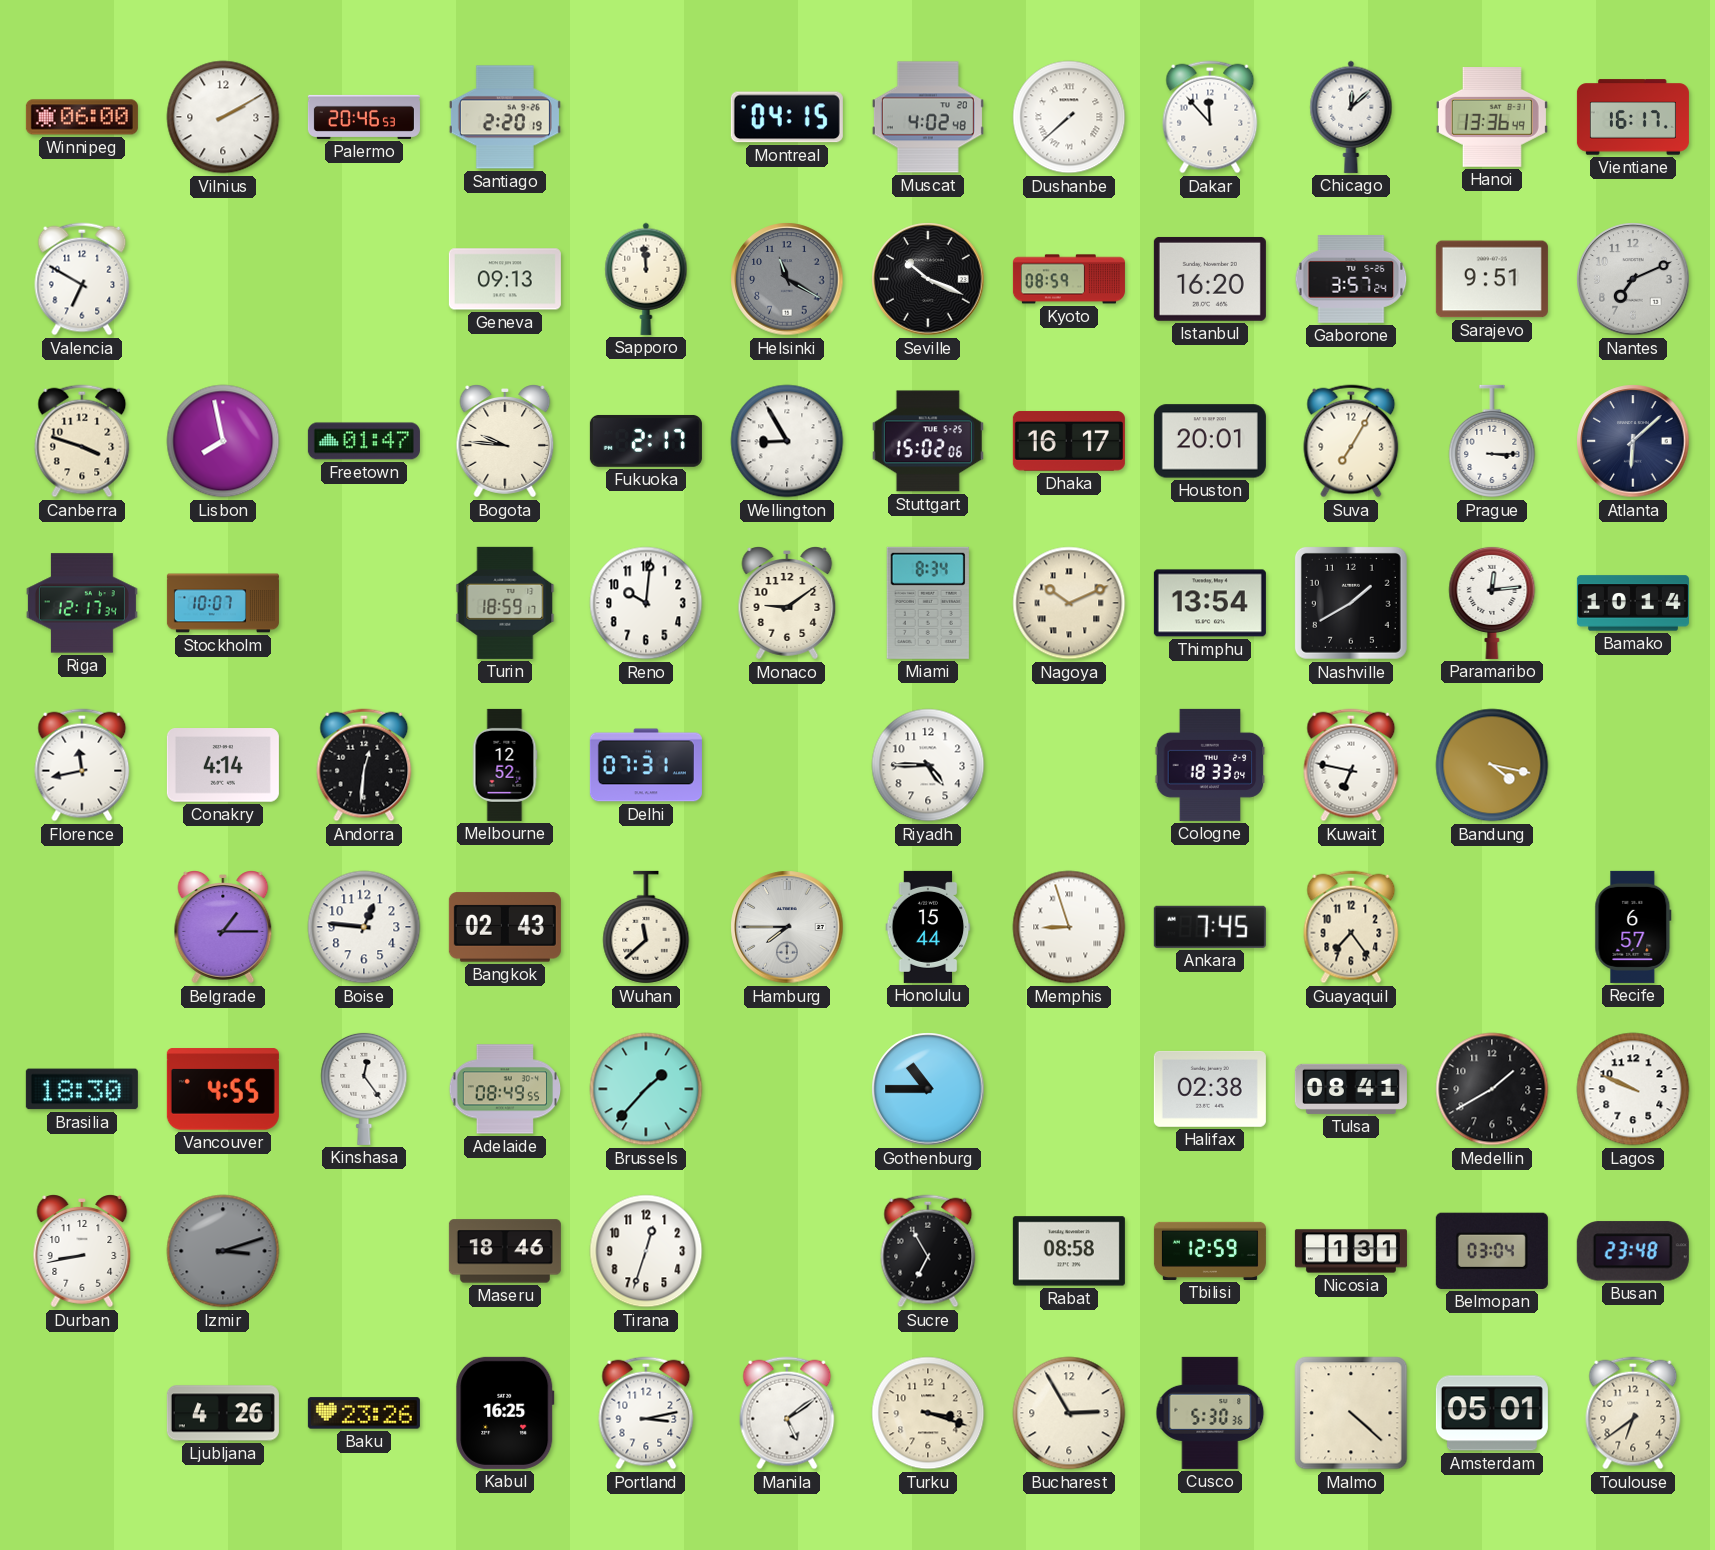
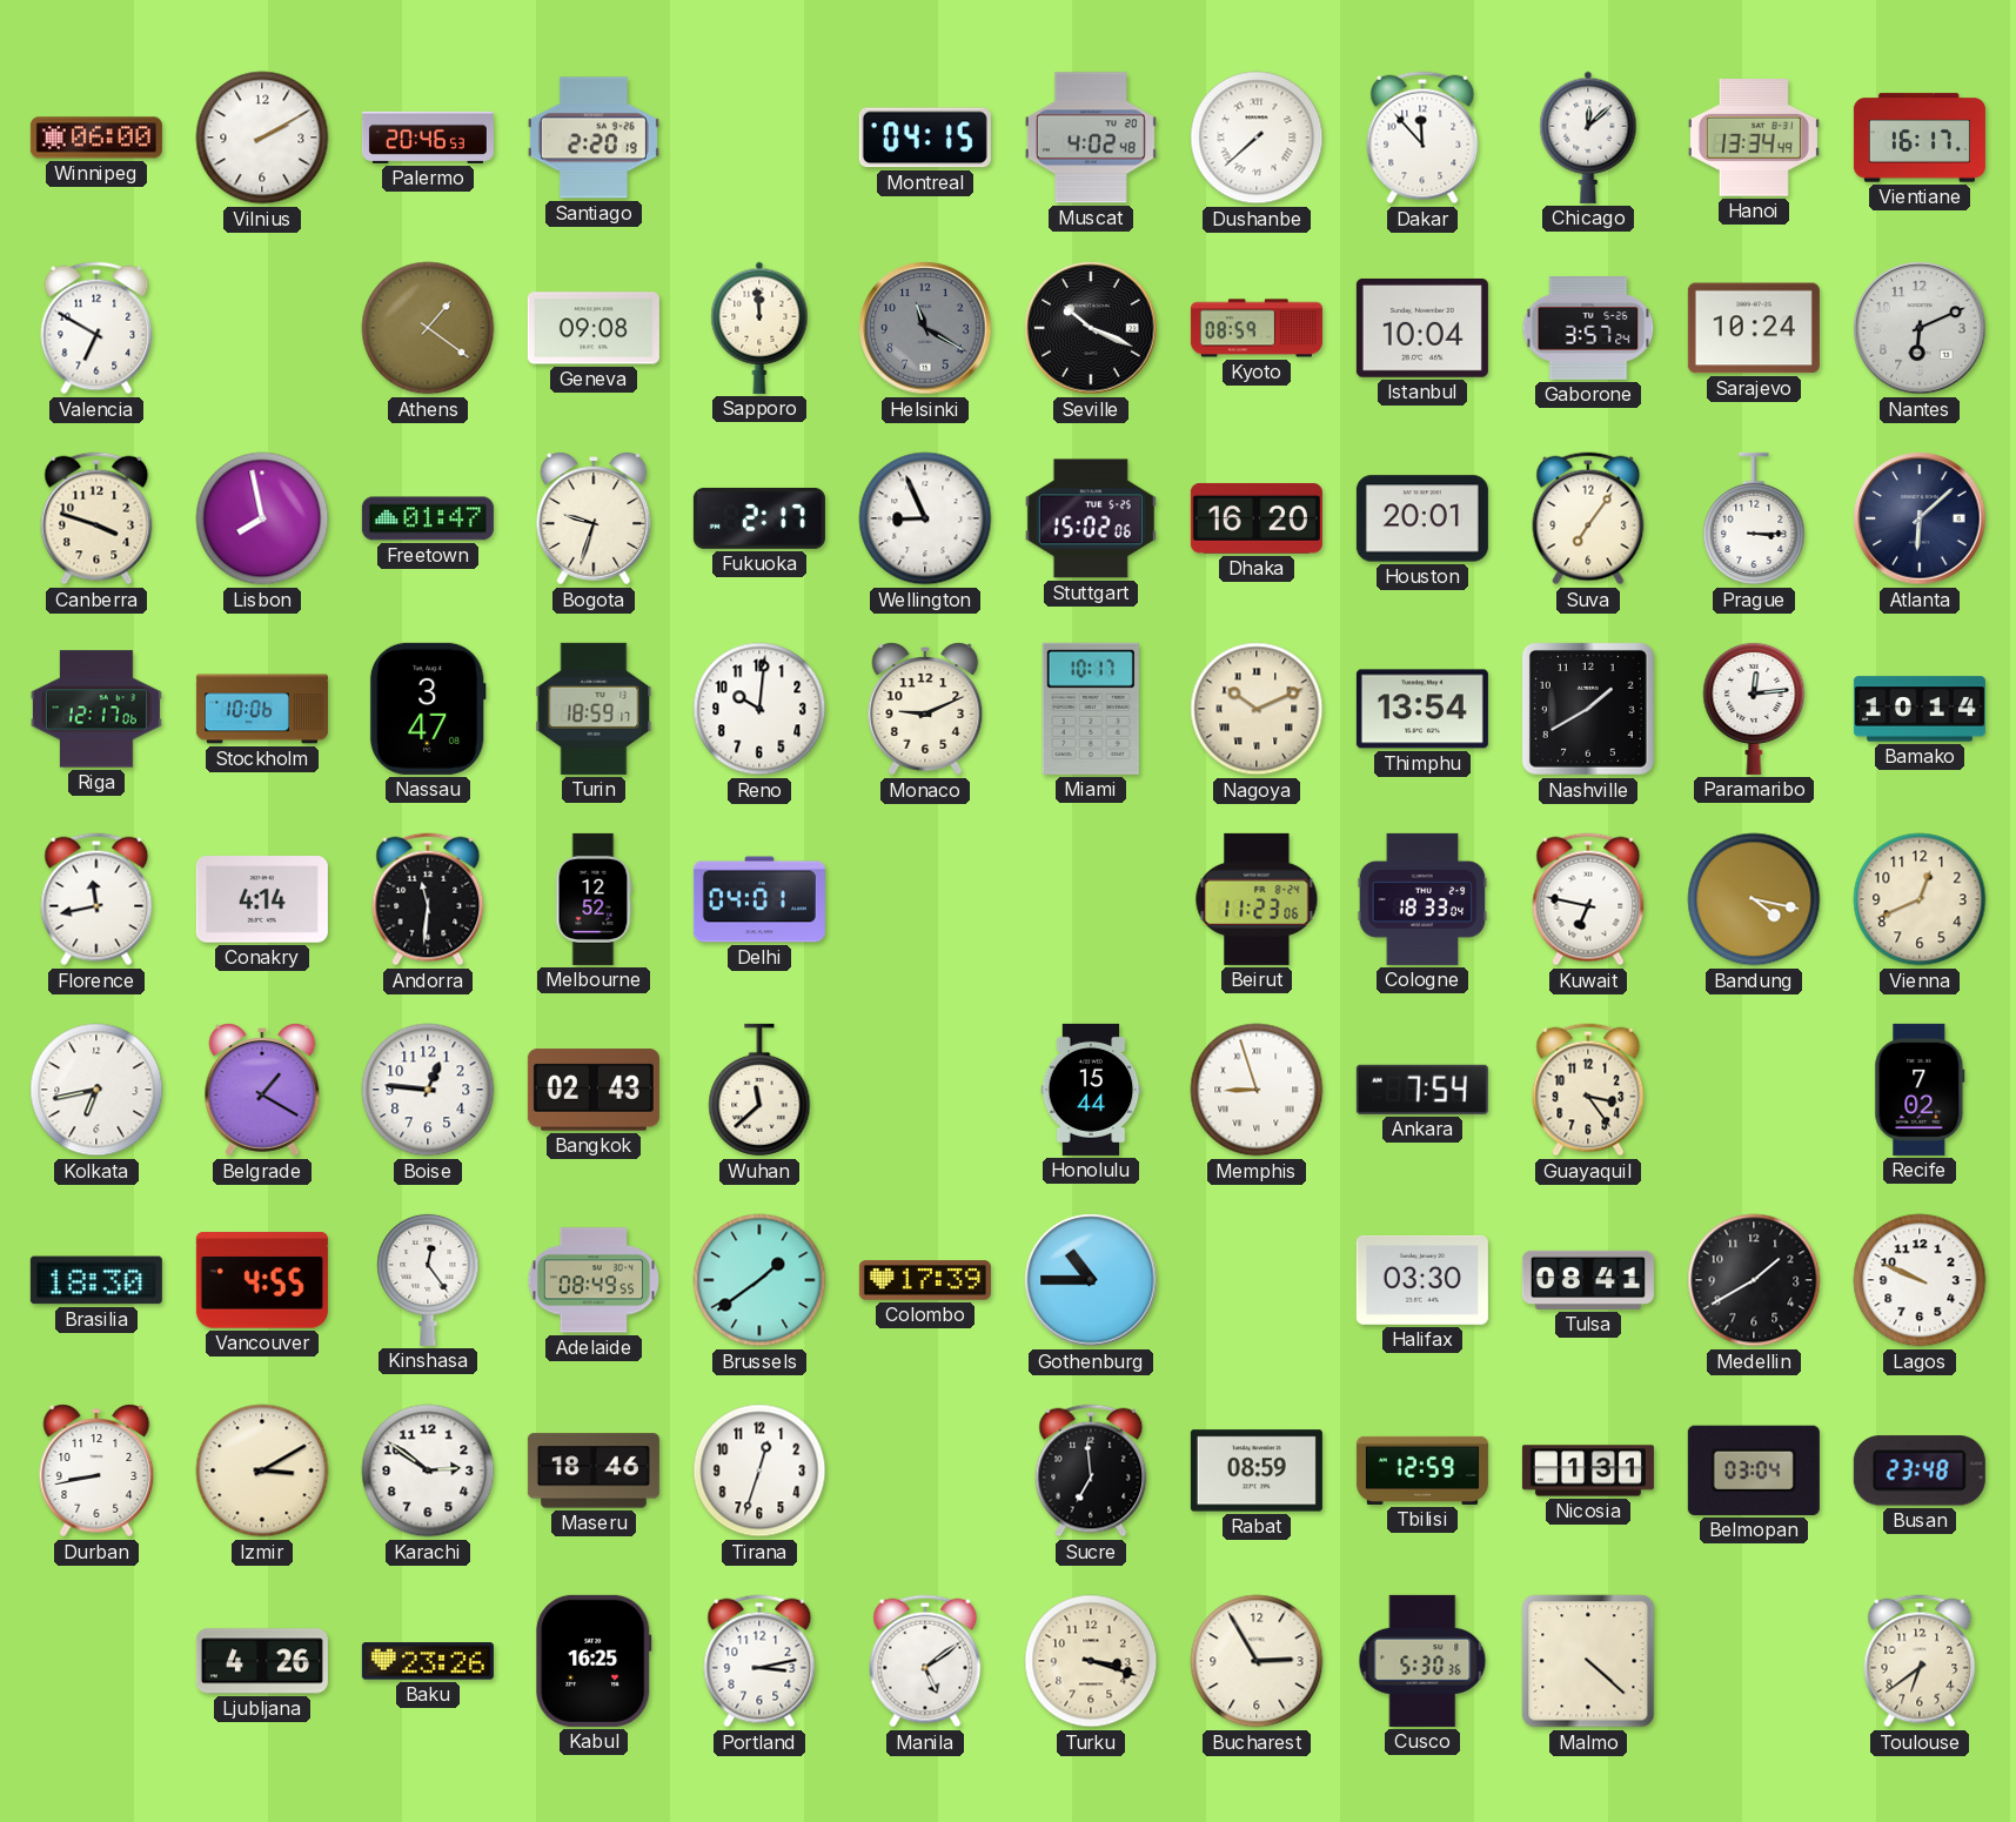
Hanoi: 13:36 -> 13:34
Athens: none -> 1:21
Geneva: 09:13 -> 09:08
Istanbul: 16:20 -> 10:04
Sarajevo: 9:51 -> 10:24
Nantes: 7:11 -> 6:11
Bogota: 9:46 -> 9:33
Wellington: 8:55 -> 8:56
Dhaka: 16:17 -> 16:20
Suva: 7:05 -> 7:06
Riga: 12:17:34 -> 12:17:06
Stockholm: 10:07 -> 10:06
Nassau: none -> 3:47
Monaco: 9:09 -> 9:11
Miami: 8:34 -> 10:17
Andorra: 12:31 -> 11:31
Delhi: 07:31 -> 04:01
Riyadh: 4:45 -> none
Beirut: none -> 11:23
Vienna: none -> 12:41
Kolkata: none -> 6:43
Belgrade: 1:15 -> 1:20
Hamburg: 7:45 -> none
Ankara: 7:45 -> 7:54
Guayaquil: 7:24 -> 3:24
Recife: 6:57 -> 7:02
Brussels: 1:37 -> 1:39
Colombo: none -> 17:39
Halifax: 02:38 -> 03:30
Izmir: 3:12 -> 3:10
Izmir dial: grey -> cream
Karachi: none -> 2:51
Sucre: 6:55 -> 6:59
Rabat: 08:58 -> 08:59
Amsterdam: 05:01 -> none
